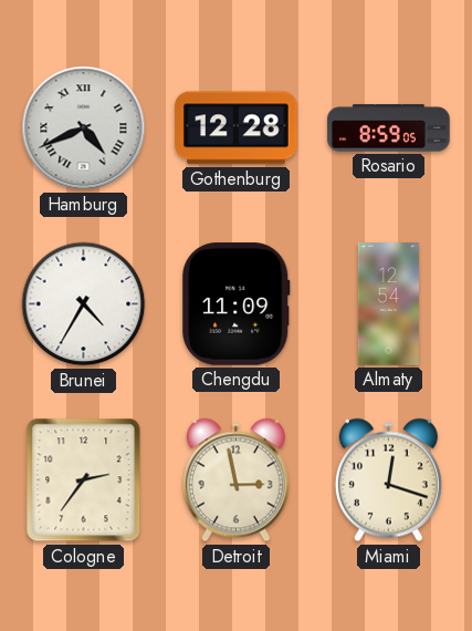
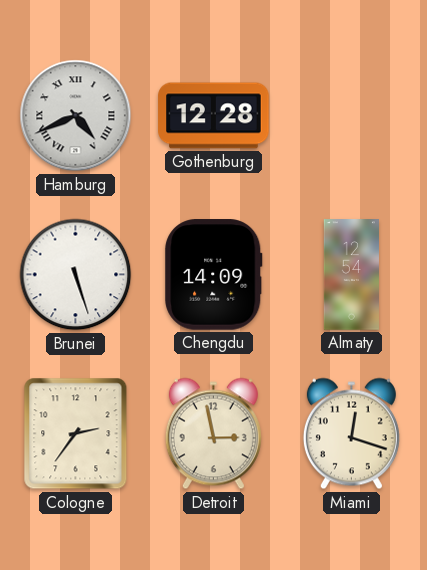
Rosario: 8:59 -> none
Brunei: 4:35 -> 5:27
Chengdu: 11:09 -> 14:09
